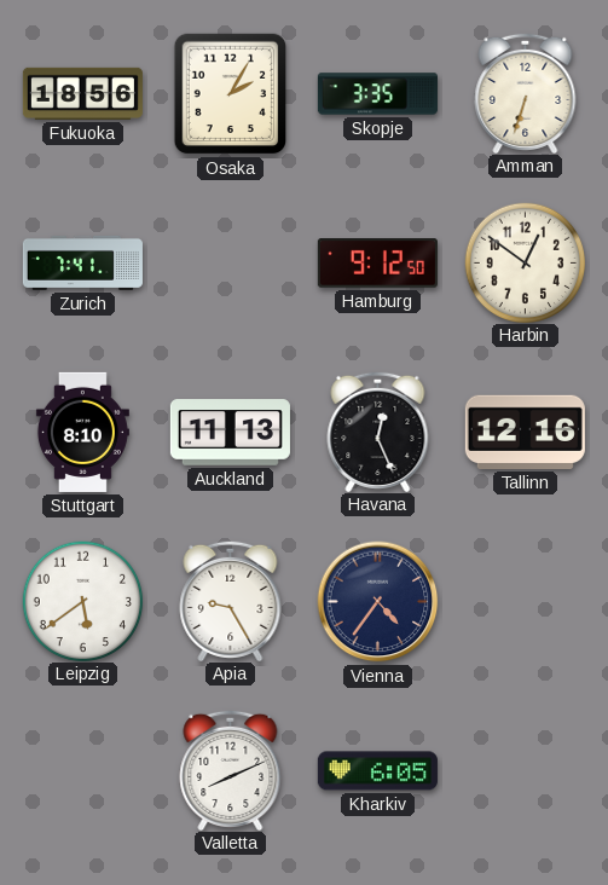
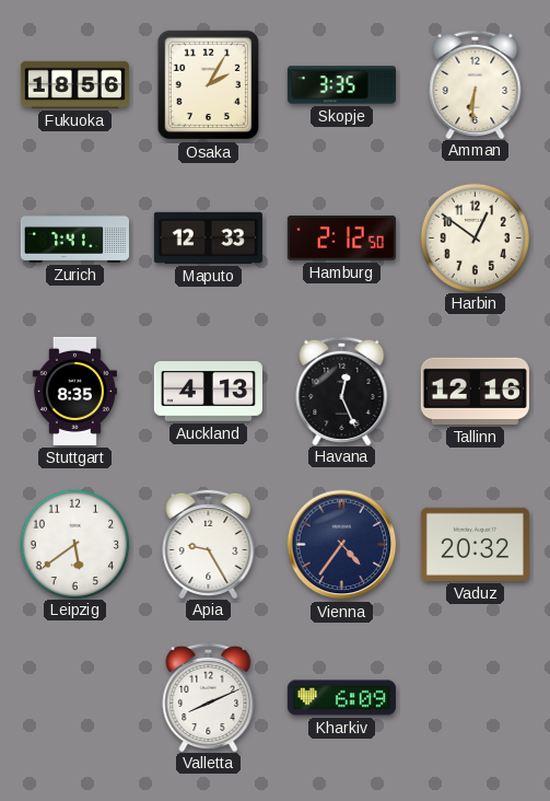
Amman: 6:33 -> 6:31
Maputo: none -> 12:33
Hamburg: 9:12 -> 2:12
Stuttgart: 8:10 -> 8:35
Auckland: 11:13 -> 4:13
Vaduz: none -> 20:32
Kharkiv: 6:05 -> 6:09
